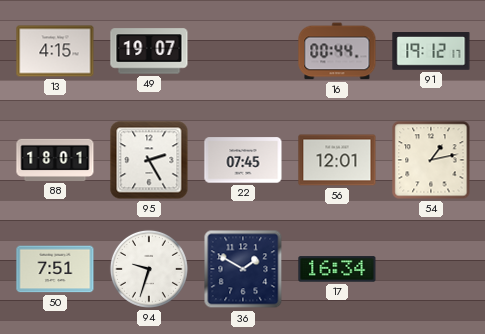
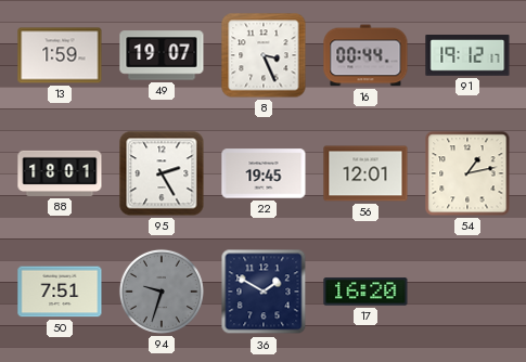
13: 4:15 -> 1:59
8: none -> 3:26
22: 07:45 -> 19:45
94 dial: white -> grey
17: 16:34 -> 16:20
